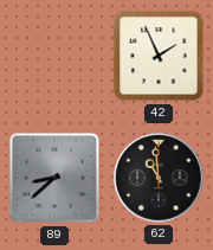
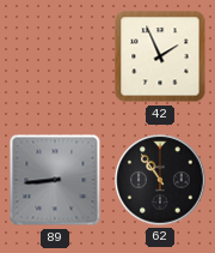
89: 8:38 -> 8:44
62: 10:59 -> 10:54
